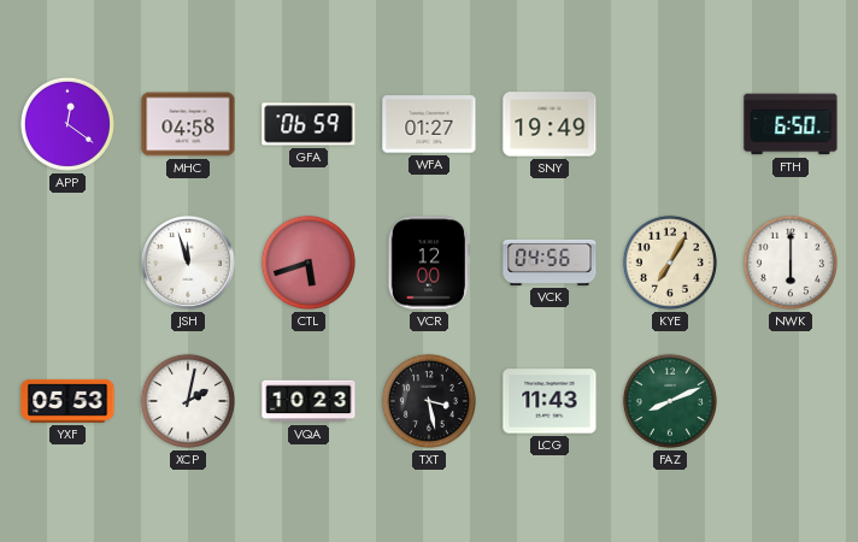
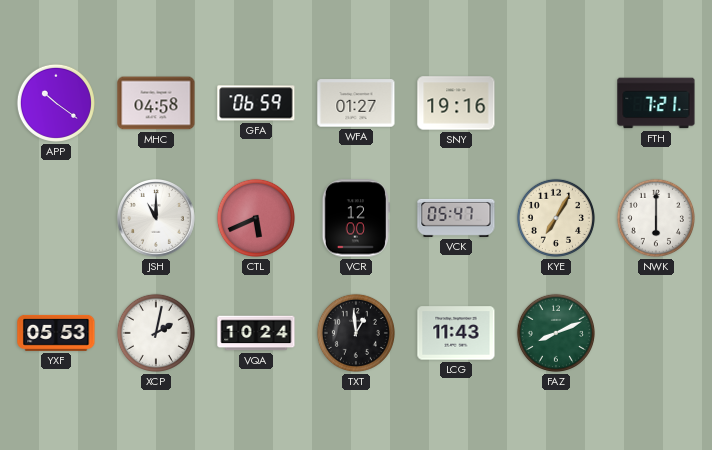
APP: 12:21 -> 10:21
SNY: 19:49 -> 19:16
FTH: 6:50 -> 7:21
JSH: 11:57 -> 11:00
CTL: 5:42 -> 5:41
VCK: 04:56 -> 05:47
VQA: 10:23 -> 10:24
TXT: 3:28 -> 12:59
